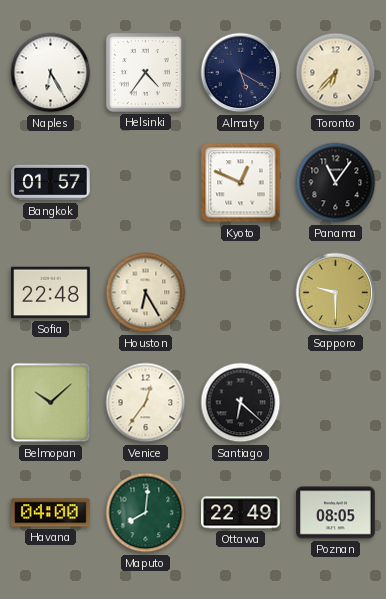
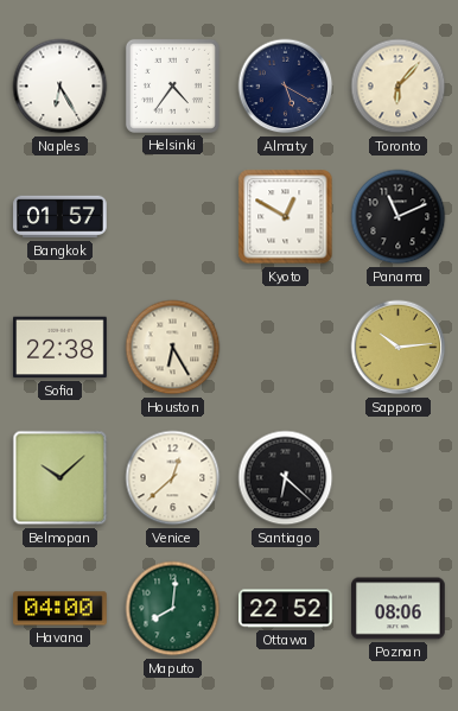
Toronto: 6:37 -> 6:07
Kyoto: 12:49 -> 12:50
Panama: 11:06 -> 11:11
Sofia: 22:48 -> 22:38
Sapporo: 9:30 -> 10:14
Venice: 12:36 -> 12:38
Ottawa: 22:49 -> 22:52
Poznan: 08:05 -> 08:06
